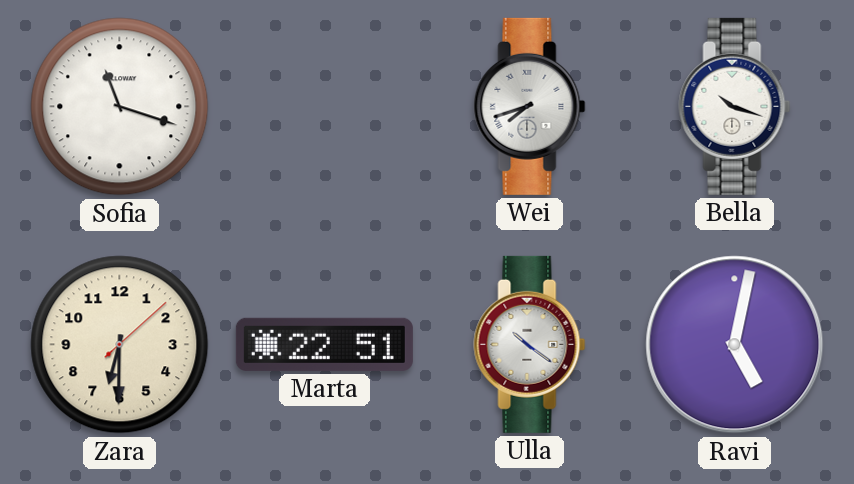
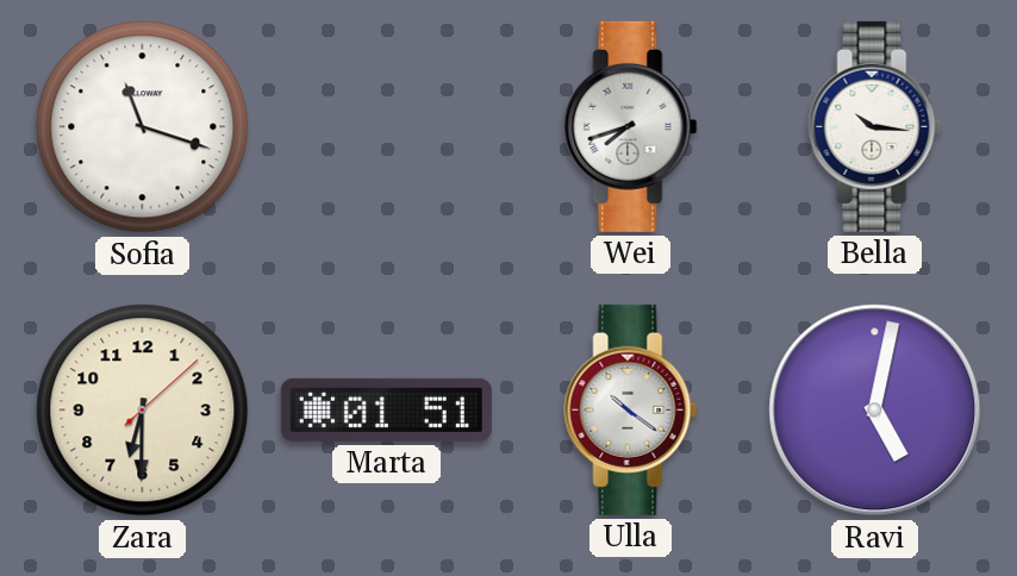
Bella: 10:18 -> 10:16
Marta: 22:51 -> 01:51
